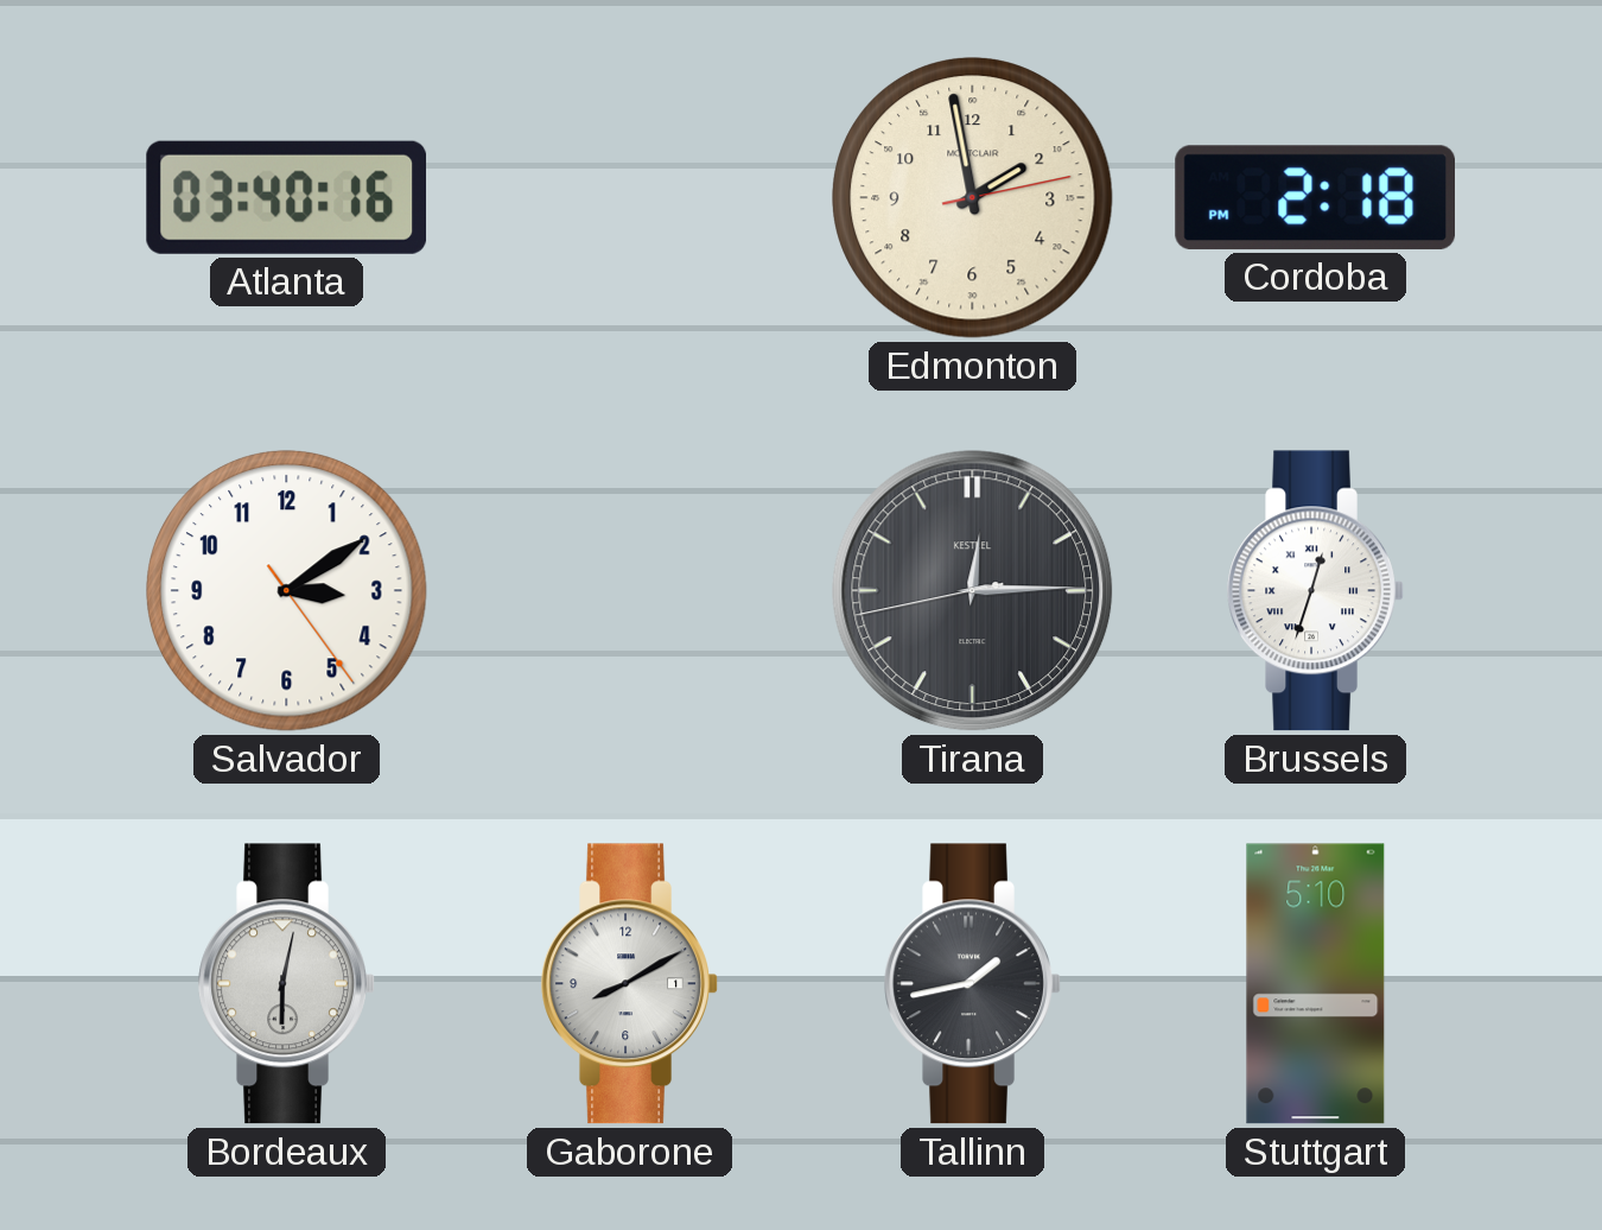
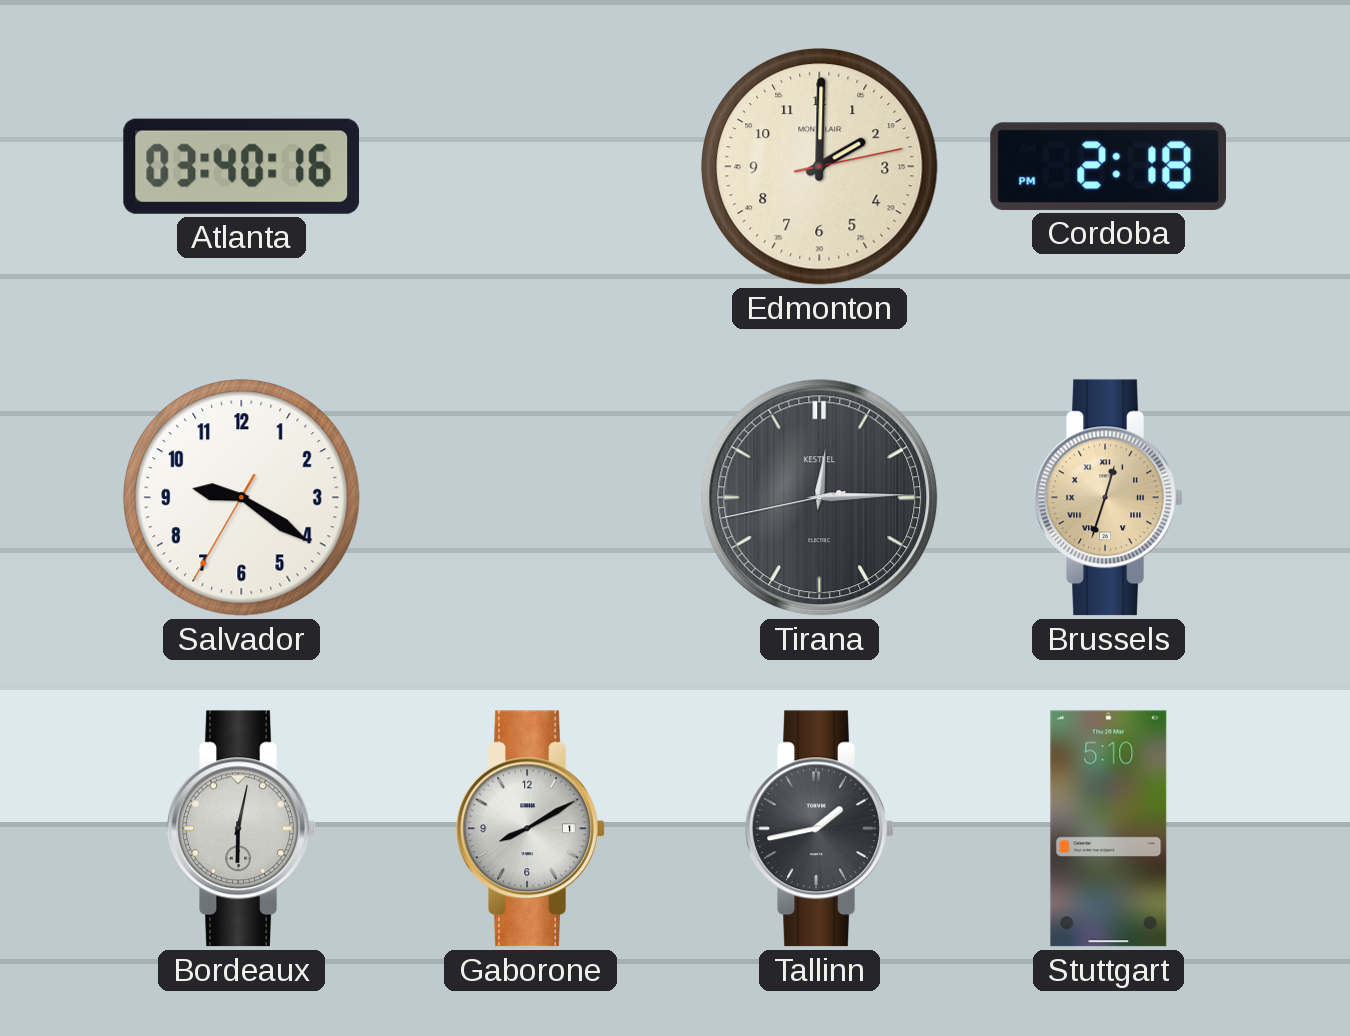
Edmonton: 1:58 -> 2:00
Salvador: 3:09 -> 9:20
Brussels dial: white -> champagne
